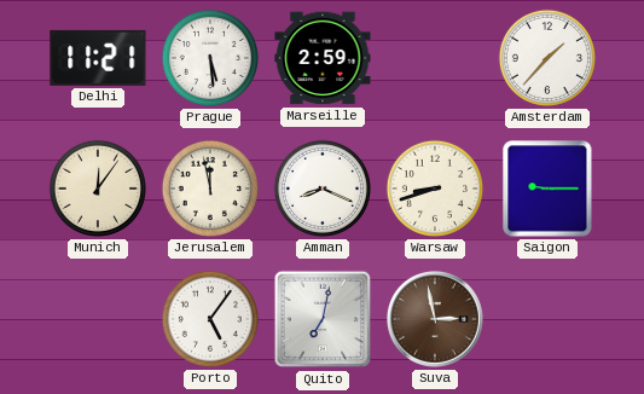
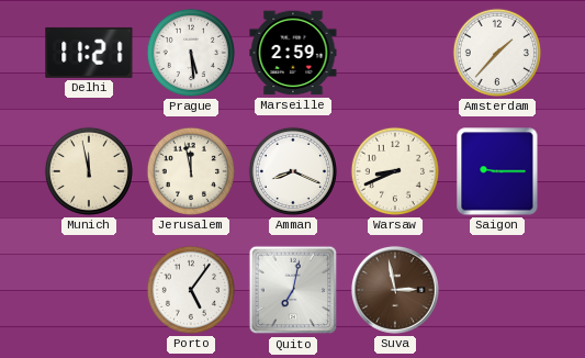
Munich: 12:06 -> 11:58
Warsaw: 8:42 -> 8:41
